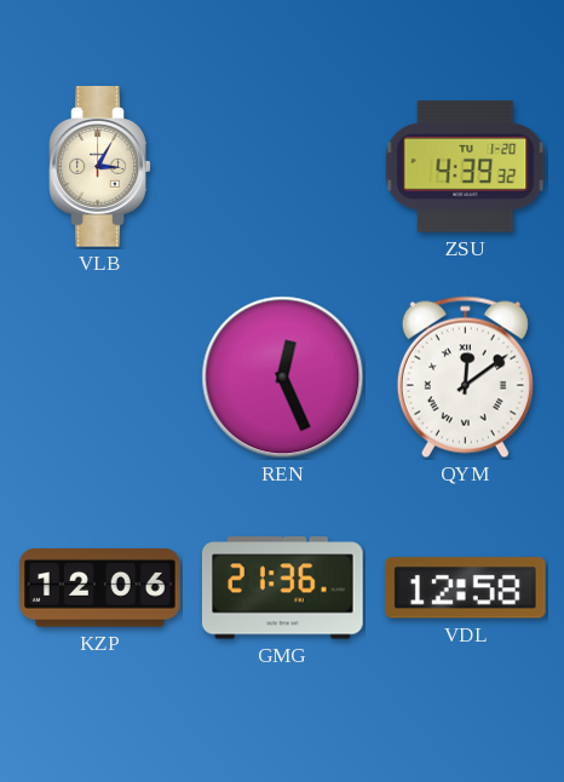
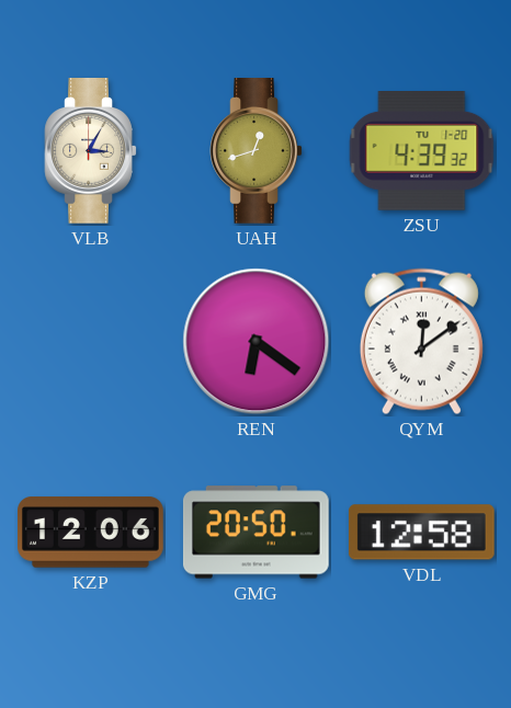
UAH: none -> 12:42
REN: 12:26 -> 6:21
GMG: 21:36 -> 20:50
